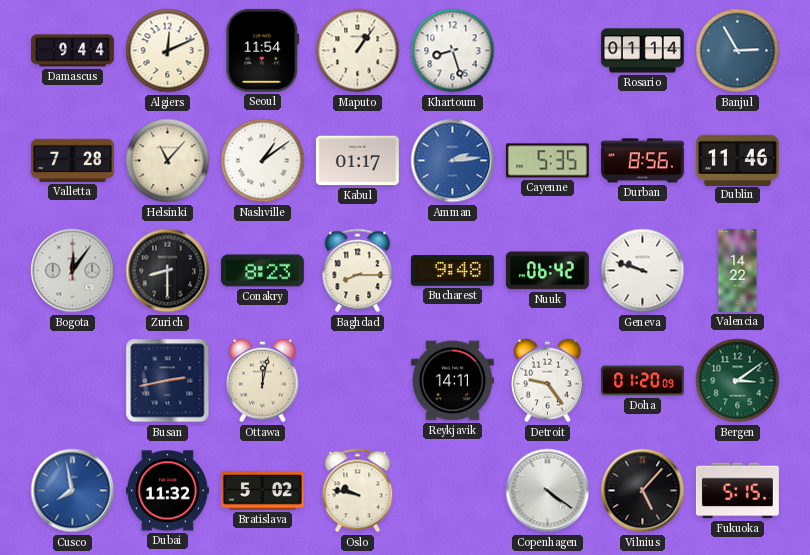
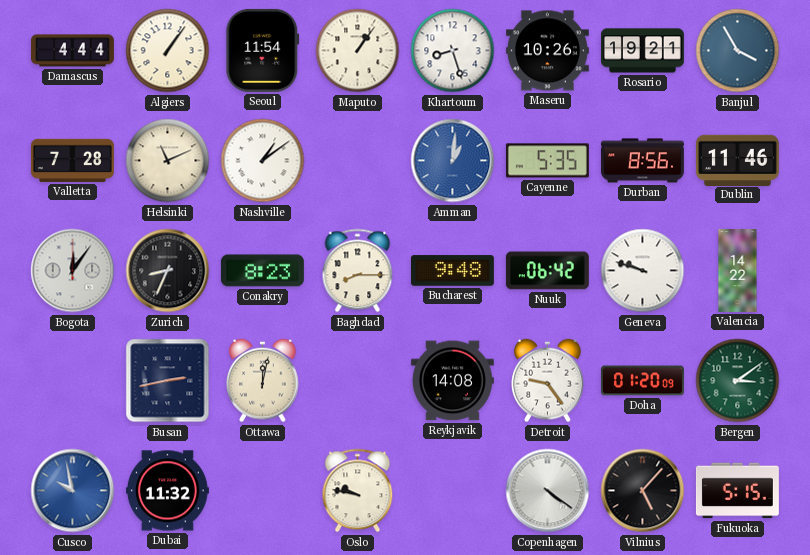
Damascus: 9:44 -> 4:44
Algiers: 12:11 -> 1:06
Maseru: none -> 10:26
Rosario: 01:14 -> 19:21
Banjul: 2:55 -> 3:55
Helsinki: 11:07 -> 11:11
Kabul: 01:17 -> none
Amman: 2:14 -> 1:01
Zurich: 8:30 -> 8:34
Reykjavik: 14:11 -> 14:08
Cusco: 7:58 -> 9:58
Bratislava: 5:02 -> none
